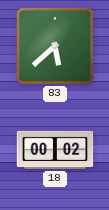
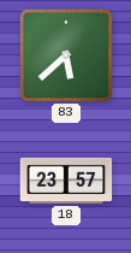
18: 00:02 -> 23:57
